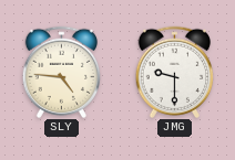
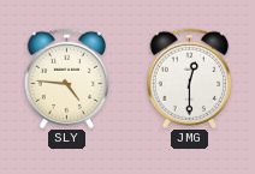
JMG: 9:30 -> 12:30
